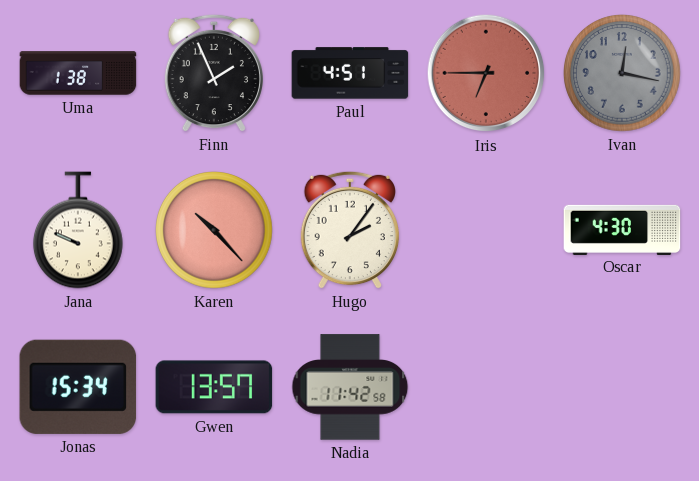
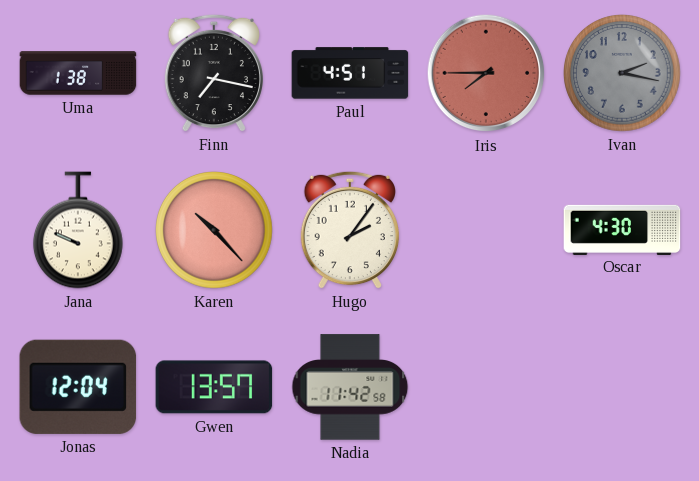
Finn: 1:56 -> 7:17
Iris: 6:45 -> 7:45
Ivan: 12:17 -> 2:17
Jonas: 15:34 -> 12:04
